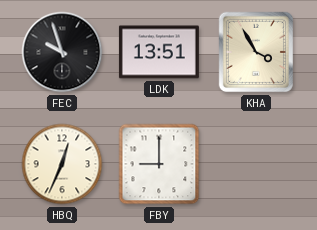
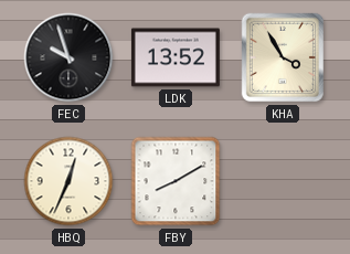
LDK: 13:51 -> 13:52
FBY: 9:00 -> 8:10
